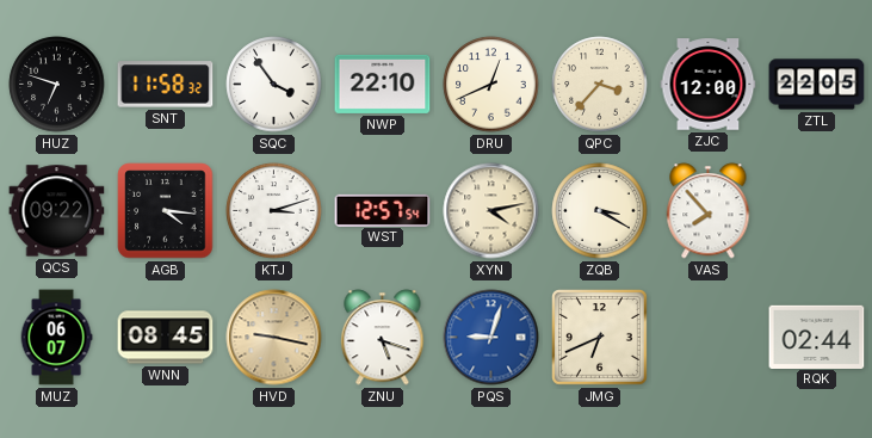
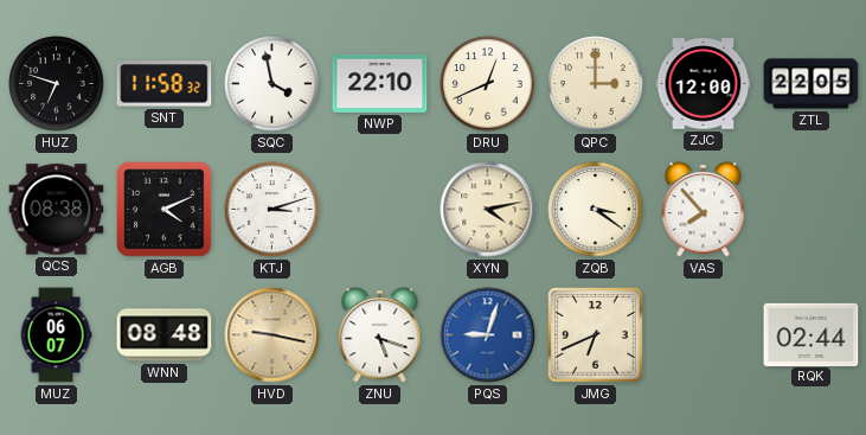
SQC: 3:54 -> 3:58
QPC: 3:37 -> 3:00
QCS: 09:22 -> 08:38
AGB: 4:16 -> 4:11
WST: 12:57 -> none
ZQB: 3:20 -> 3:21
WNN: 08:45 -> 08:48
